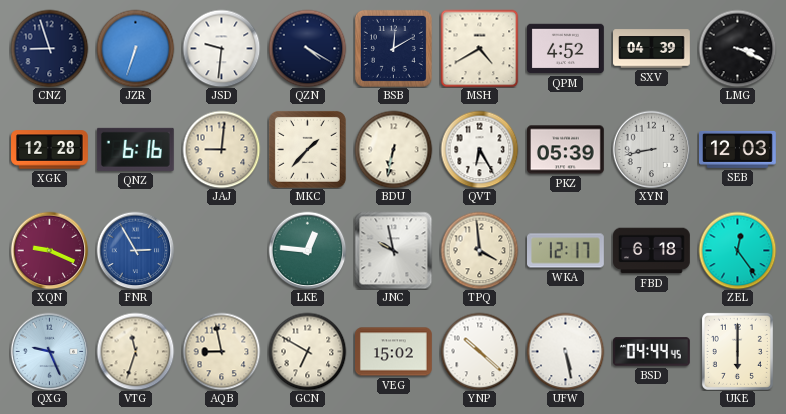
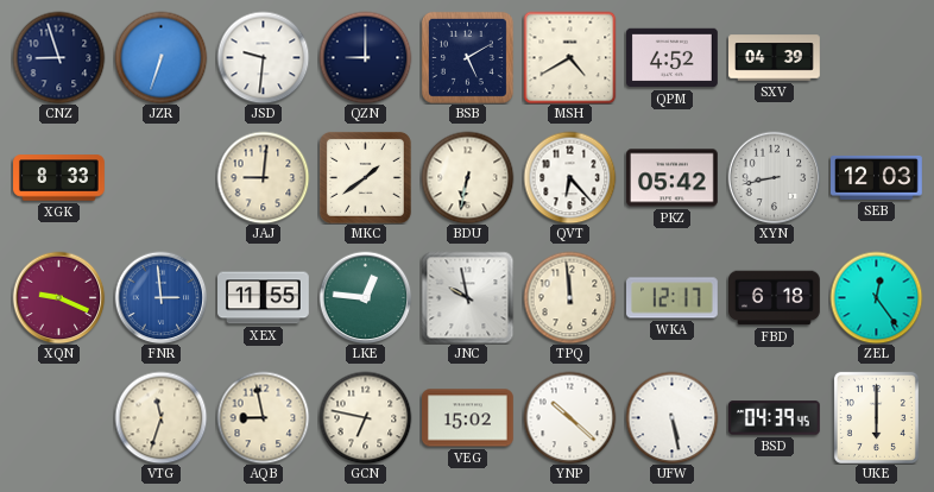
QZN: 4:20 -> 9:00
BSB: 12:10 -> 5:10
LMG: 3:19 -> none
XGK: 12:28 -> 8:33
QNZ: 6:16 -> none
MKC: 1:37 -> 1:39
QVT: 6:25 -> 6:23
PKZ: 05:39 -> 05:42
FNR: 2:55 -> 2:59
XEX: none -> 11:55
TPQ: 3:59 -> 11:59
QXG: 9:26 -> none
GCN: 6:50 -> 6:47
BSD: 04:44 -> 04:39
